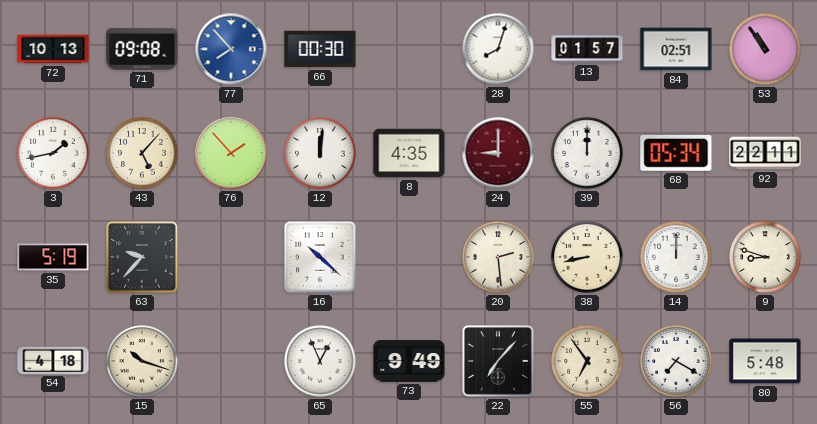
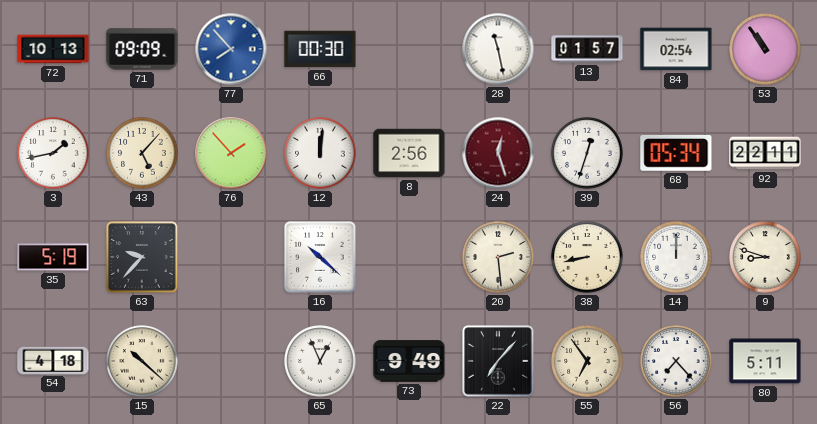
71: 09:08 -> 09:09
28: 8:03 -> 11:28
84: 02:51 -> 02:54
8: 4:35 -> 2:56
24: 9:00 -> 12:27
39: 12:00 -> 12:33
15: 10:18 -> 10:22
56: 7:20 -> 7:23
80: 5:48 -> 5:11
